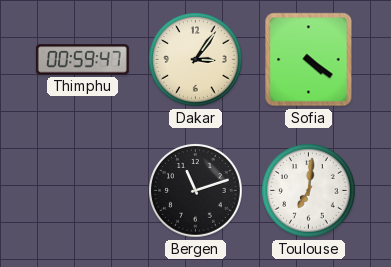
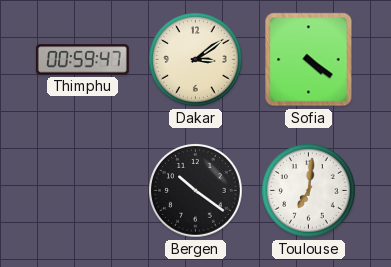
Dakar: 3:06 -> 3:09
Bergen: 11:12 -> 10:21
